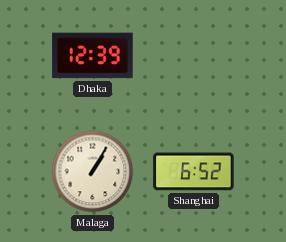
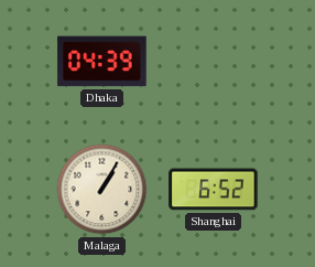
Dhaka: 12:39 -> 04:39
